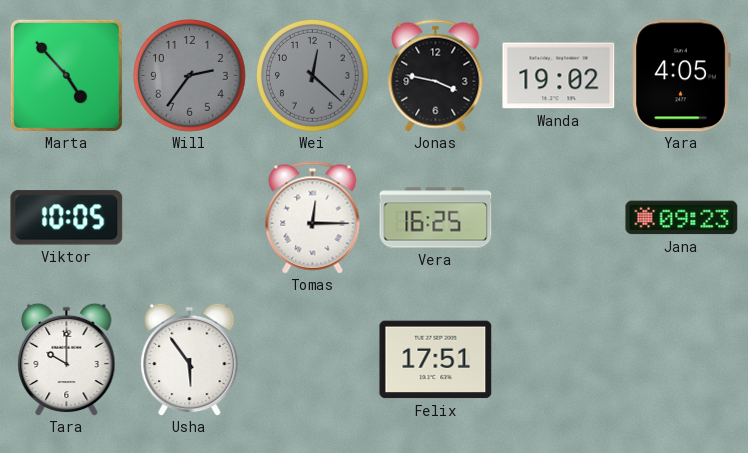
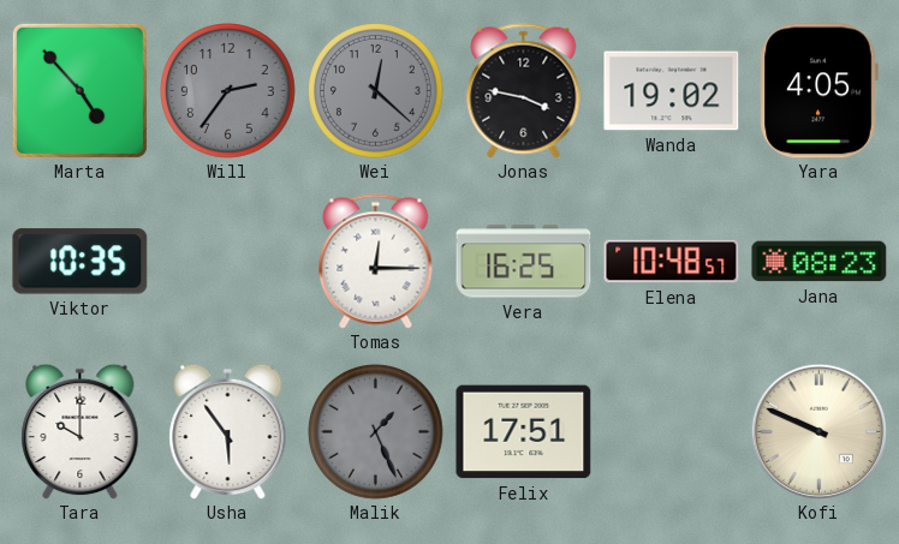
Viktor: 10:05 -> 10:35
Elena: none -> 10:48
Jana: 09:23 -> 08:23
Malik: none -> 1:26
Kofi: none -> 9:49
